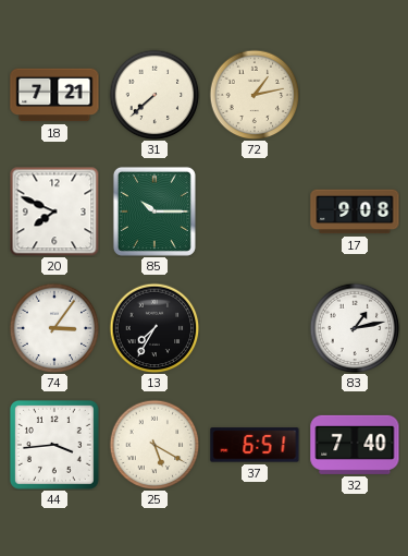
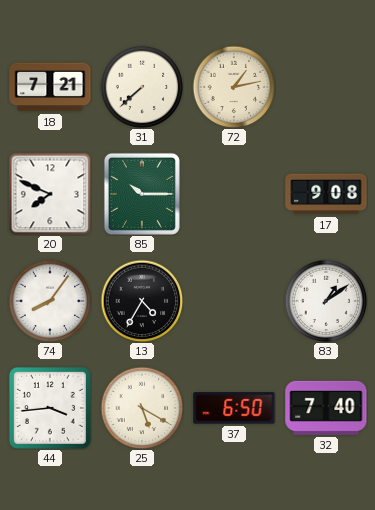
74: 3:06 -> 8:06
13: 7:35 -> 4:35
83: 1:13 -> 1:09
37: 6:51 -> 6:50
